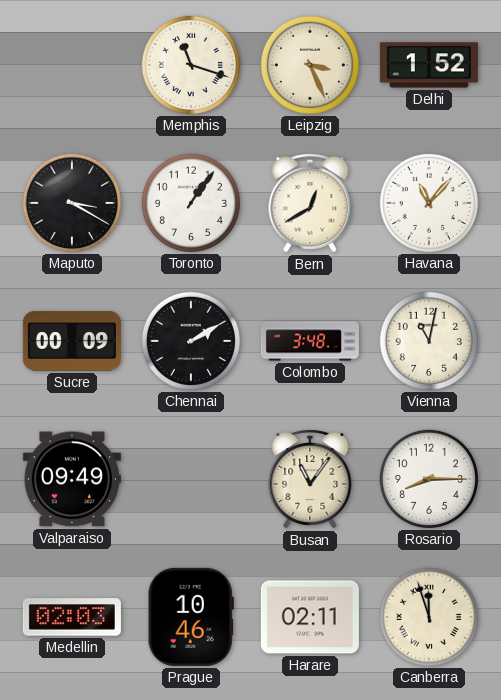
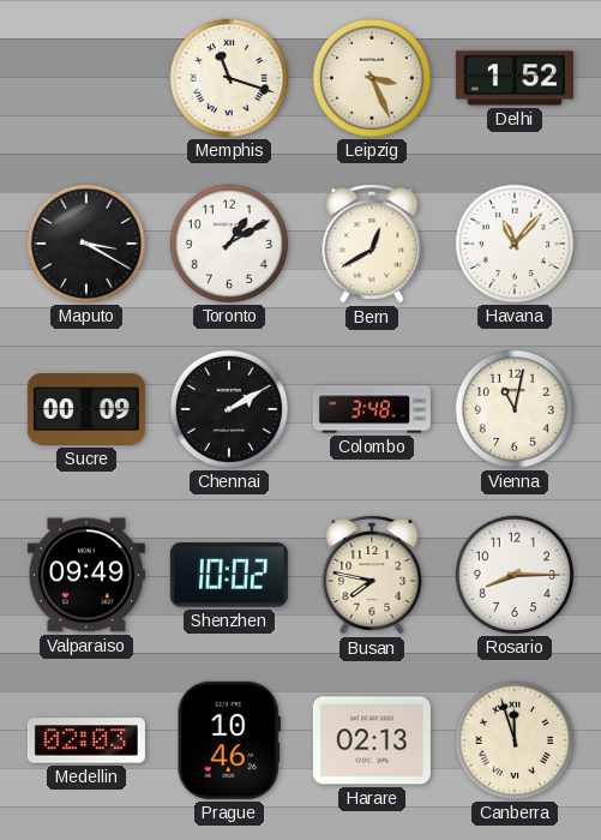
Toronto: 1:06 -> 1:10
Shenzhen: none -> 10:02
Busan: 11:06 -> 7:47
Harare: 02:11 -> 02:13
